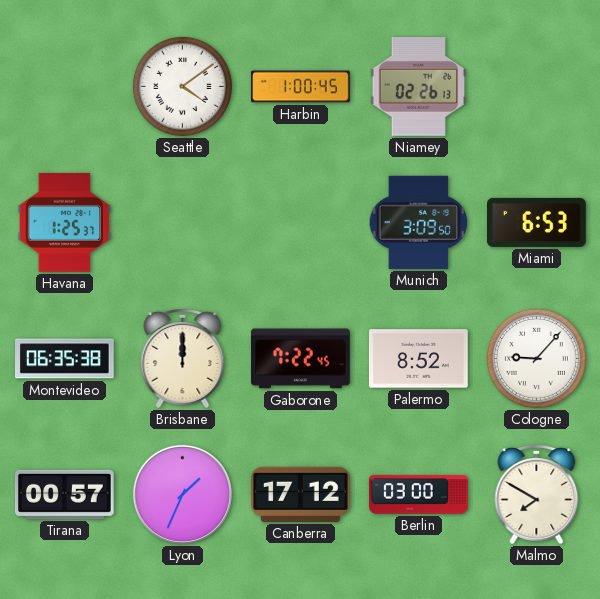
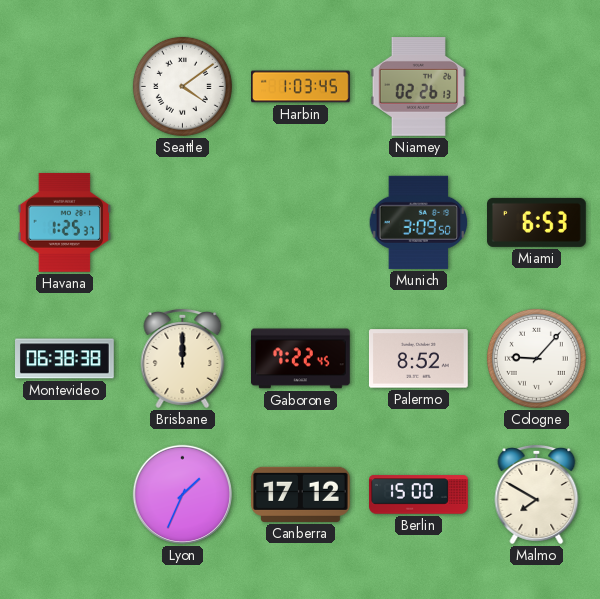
Harbin: 1:00 -> 1:03
Montevideo: 06:35 -> 06:38
Tirana: 00:57 -> none
Berlin: 03:00 -> 15:00
